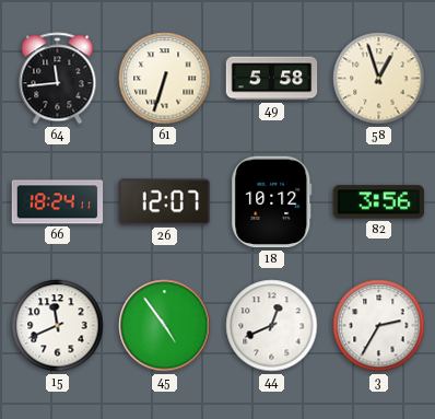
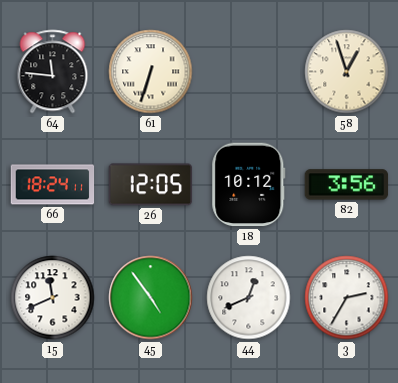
64: 11:44 -> 11:46
49: 5:58 -> none
26: 12:07 -> 12:05
